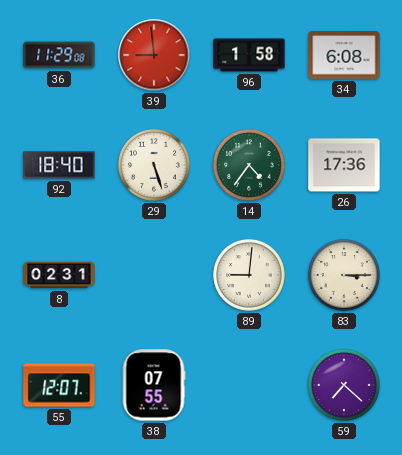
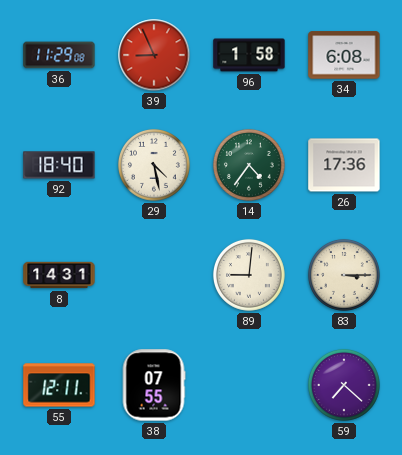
39: 8:59 -> 8:56
29: 5:27 -> 4:28
8: 02:31 -> 14:31
55: 12:07 -> 12:11
